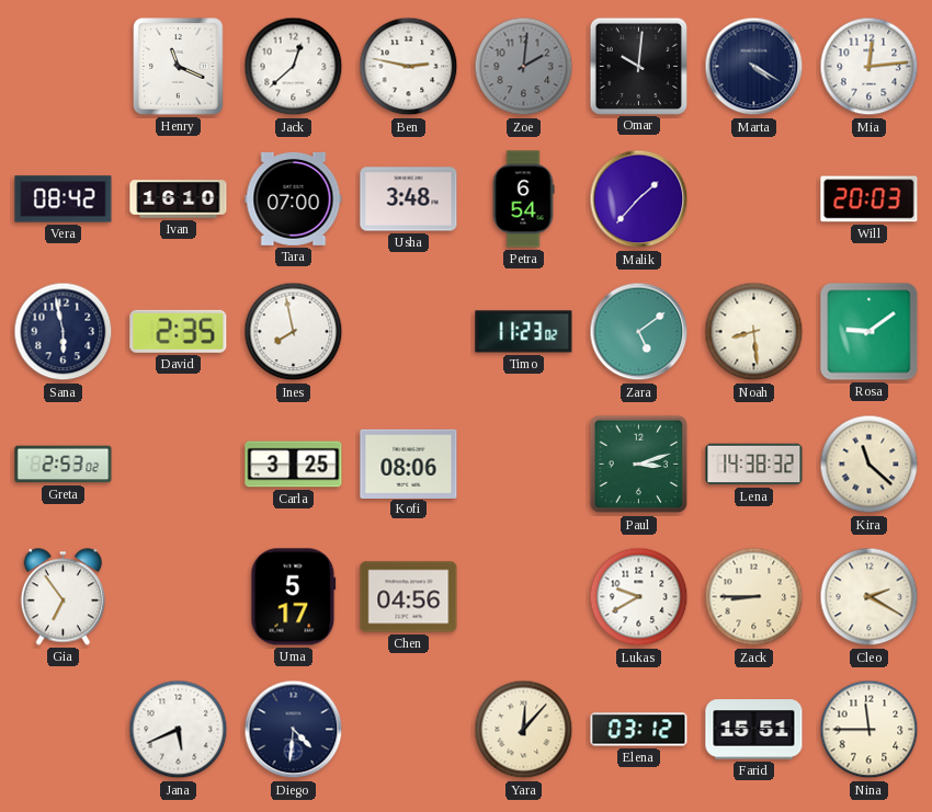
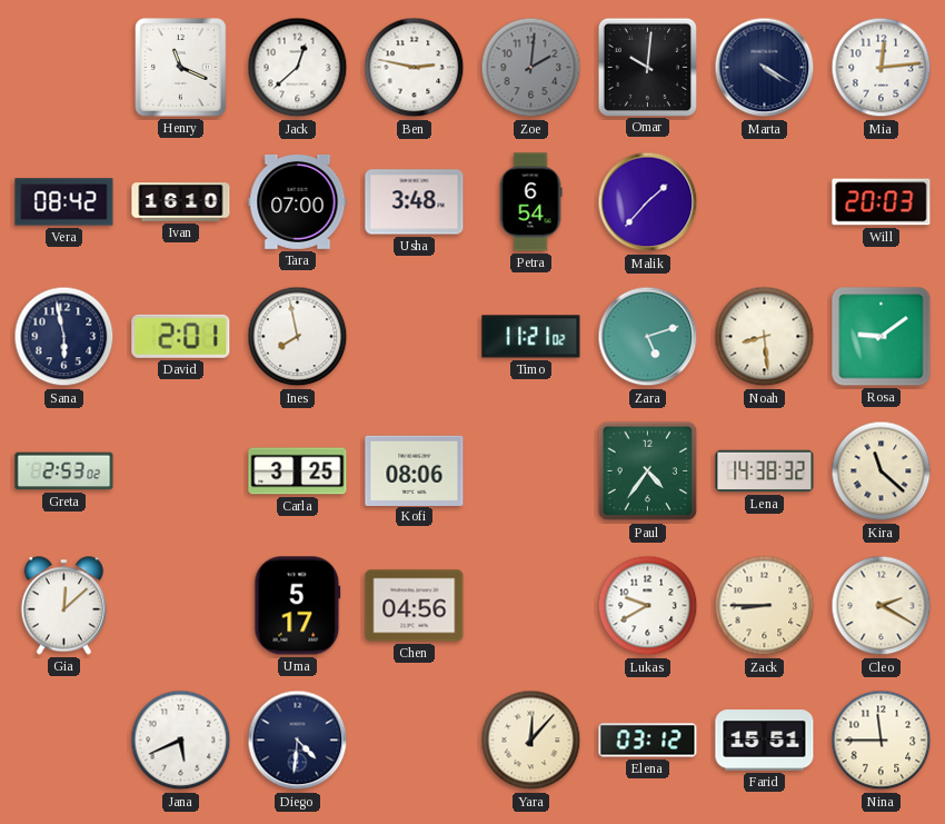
David: 2:35 -> 2:01
Timo: 11:23 -> 11:21
Zara: 5:09 -> 5:12
Paul: 3:12 -> 4:36
Gia: 6:54 -> 12:08
